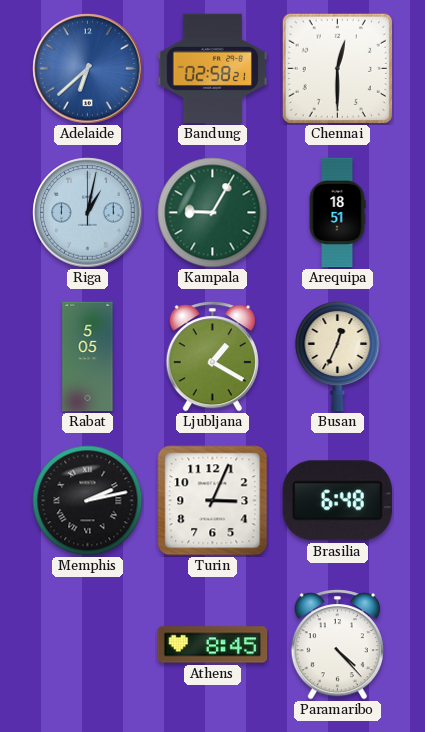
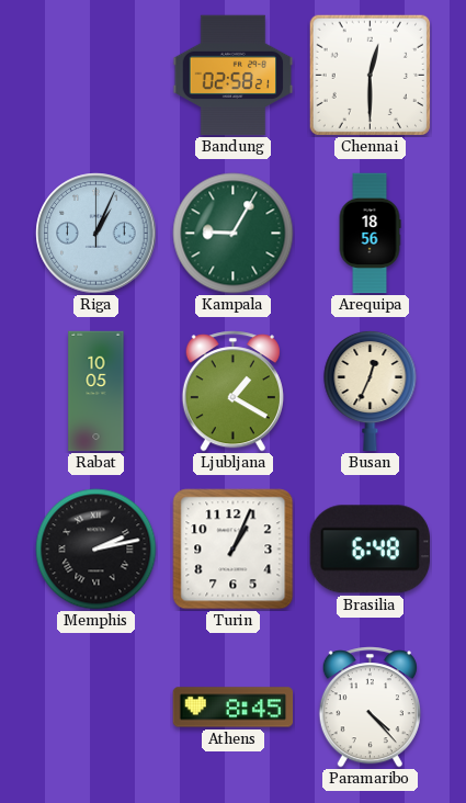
Adelaide: 6:38 -> none
Riga: 1:02 -> 1:04
Arequipa: 18:51 -> 18:56
Rabat: 5:05 -> 10:05
Turin: 3:04 -> 1:04
